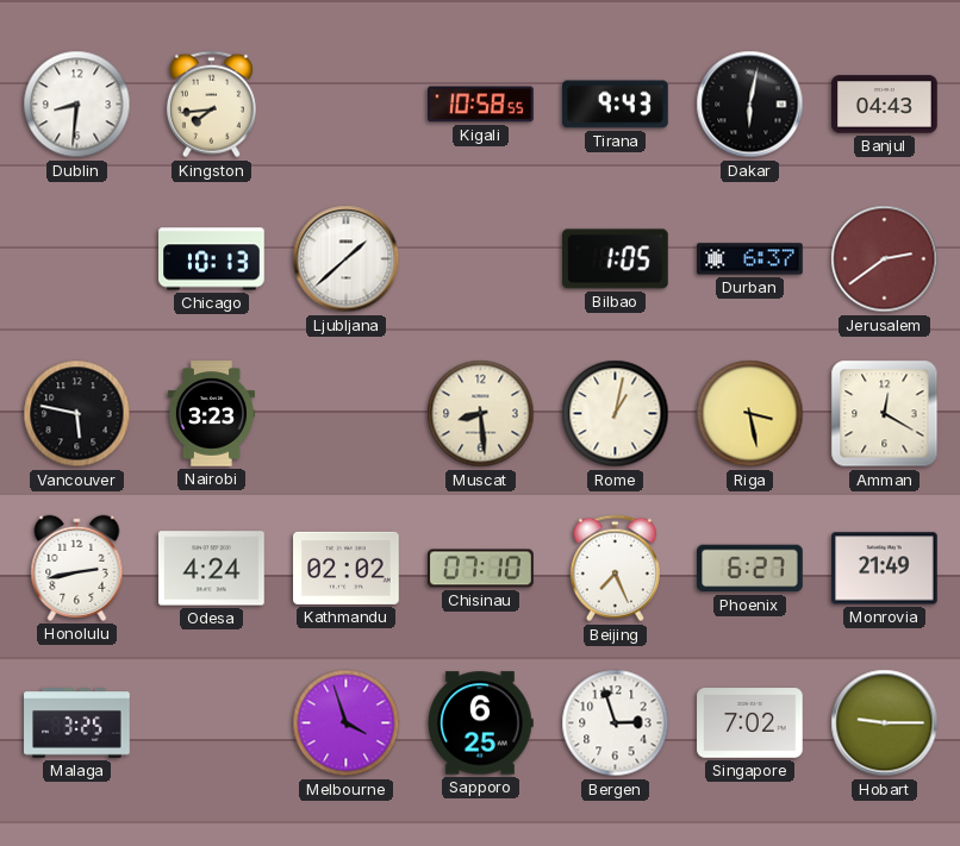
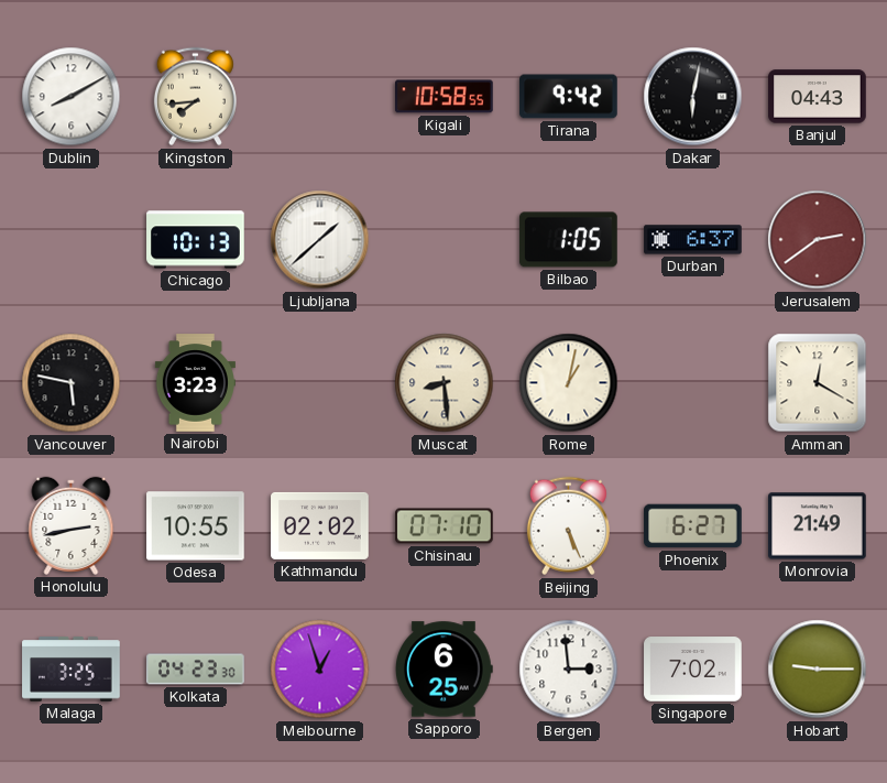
Dublin: 8:31 -> 8:10
Tirana: 9:43 -> 9:42
Riga: 3:28 -> none
Odesa: 4:24 -> 10:55
Beijing: 7:26 -> 5:26
Kolkata: none -> 04:23
Melbourne: 3:57 -> 12:57
Bergen: 2:57 -> 2:59
